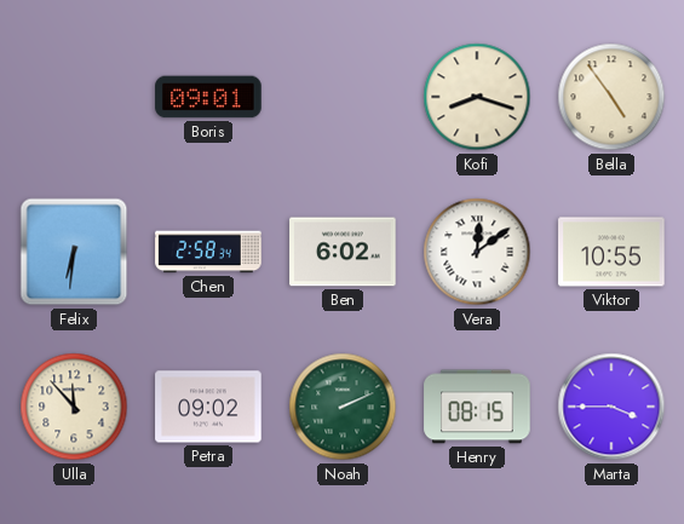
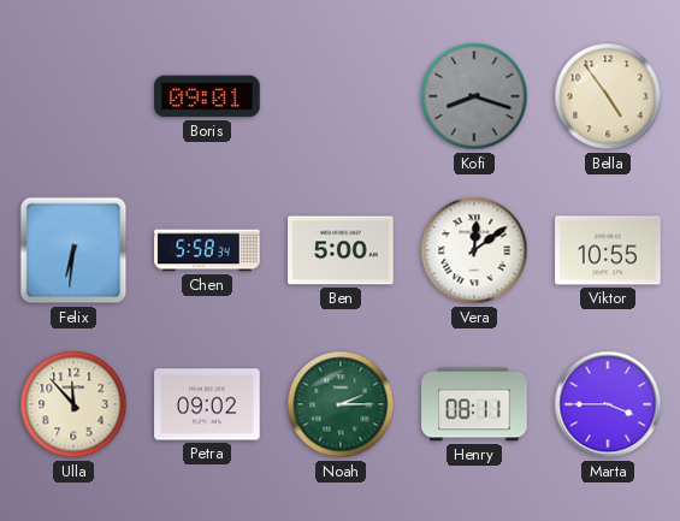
Kofi dial: cream -> grey
Chen: 2:58 -> 5:58
Ben: 6:02 -> 5:00
Noah: 2:11 -> 2:15
Henry: 08:15 -> 08:11
